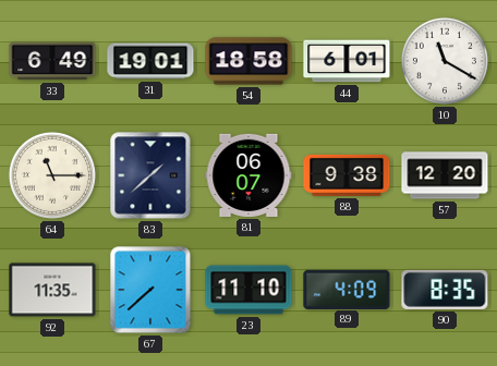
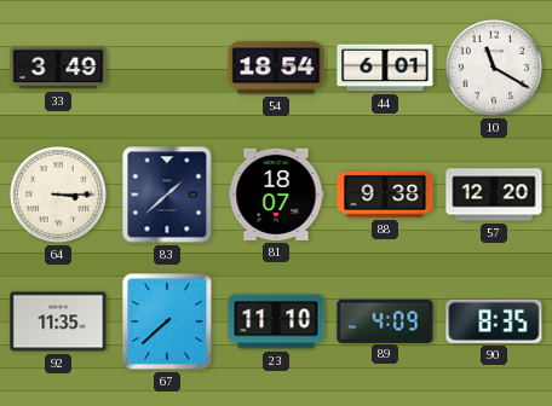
33: 6:49 -> 3:49
31: 19:01 -> none
54: 18:58 -> 18:54
64: 11:15 -> 3:15
81: 06:07 -> 18:07
